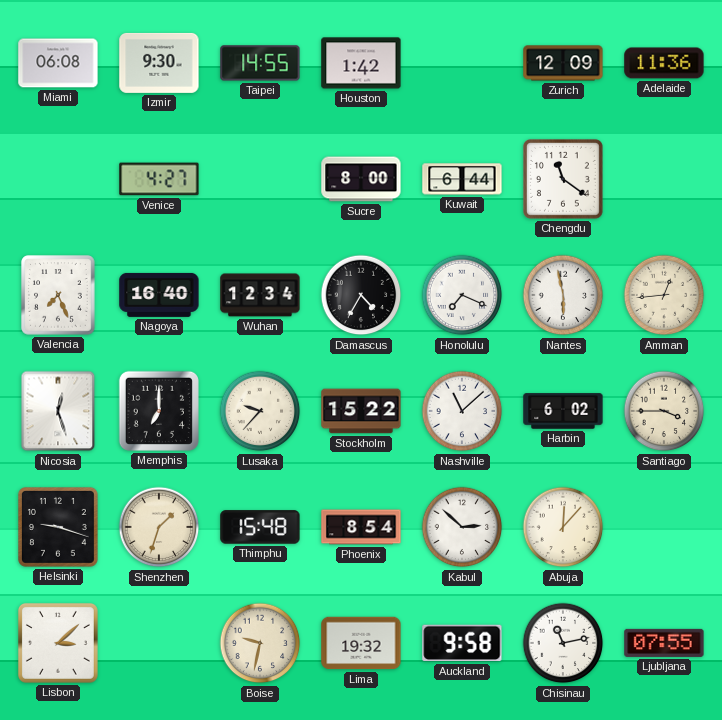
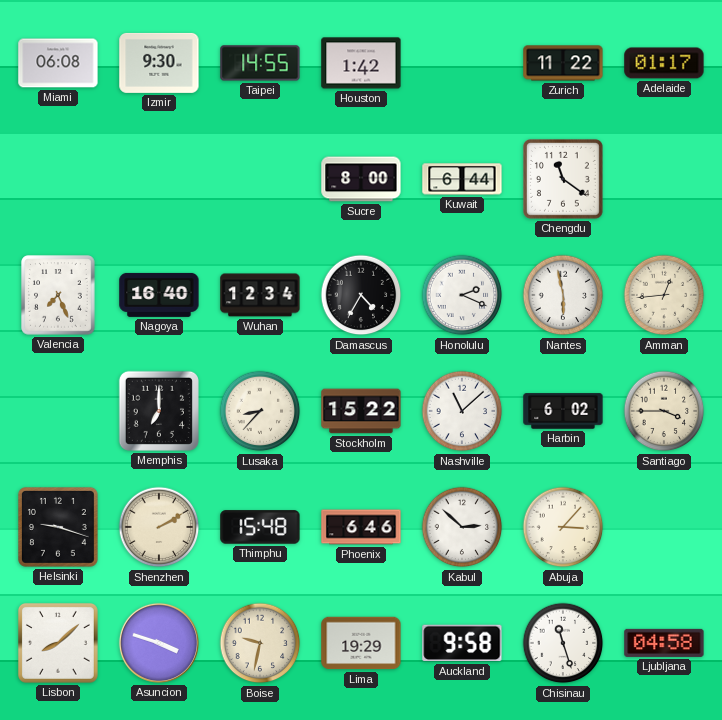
Zurich: 12:09 -> 11:22
Adelaide: 11:36 -> 01:17
Venice: 4:27 -> none
Honolulu: 7:19 -> 2:19
Nicosia: 12:27 -> none
Lusaka: 9:37 -> 8:37
Shenzhen: 1:33 -> 2:10
Phoenix: 8:54 -> 6:46
Abuja: 12:07 -> 3:07
Lisbon: 3:08 -> 8:08
Asuncion: none -> 3:48
Lima: 19:32 -> 19:29
Chisinau: 11:13 -> 11:27
Ljubljana: 07:55 -> 04:58
